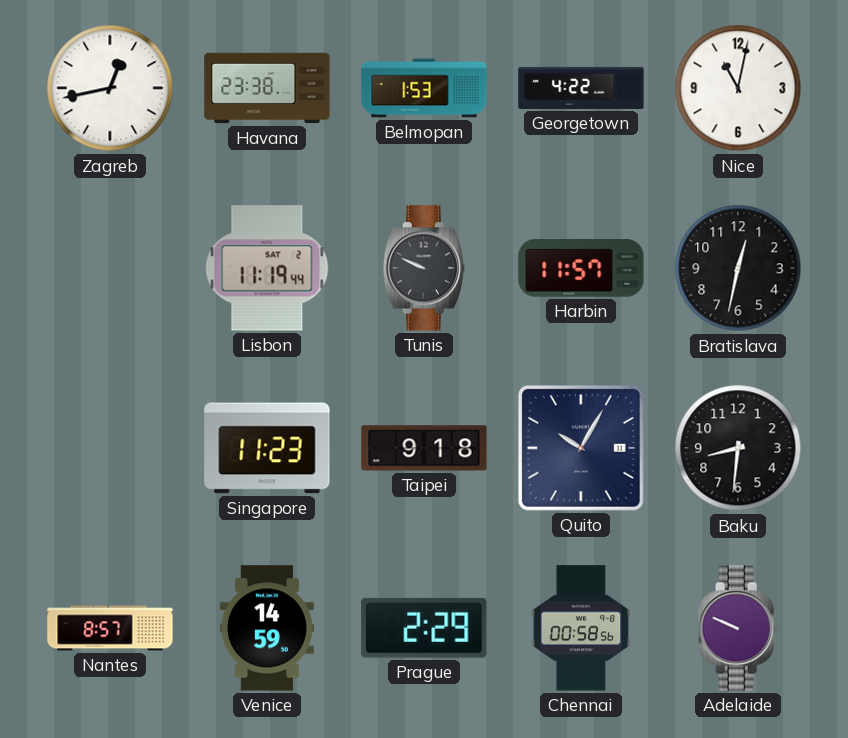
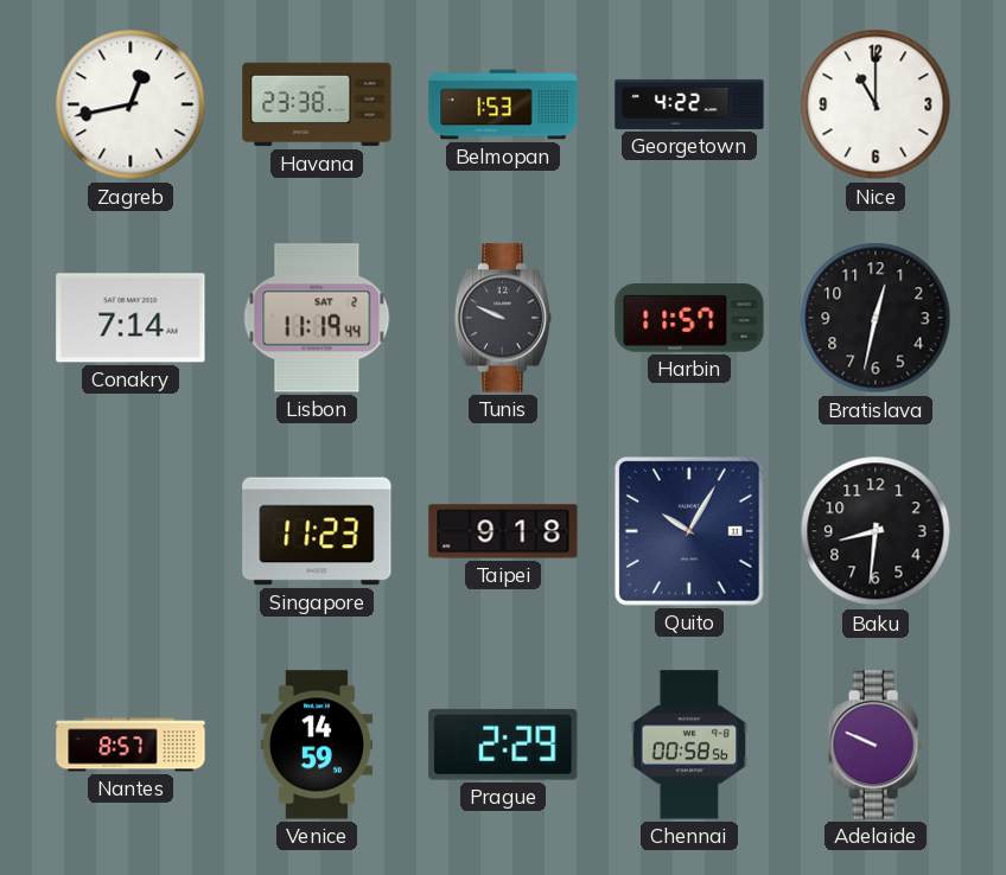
Nice: 11:02 -> 11:00
Conakry: none -> 7:14
